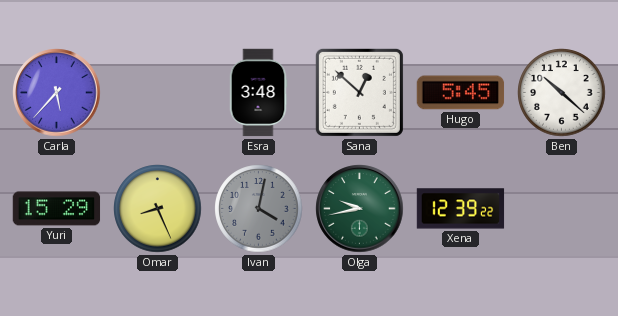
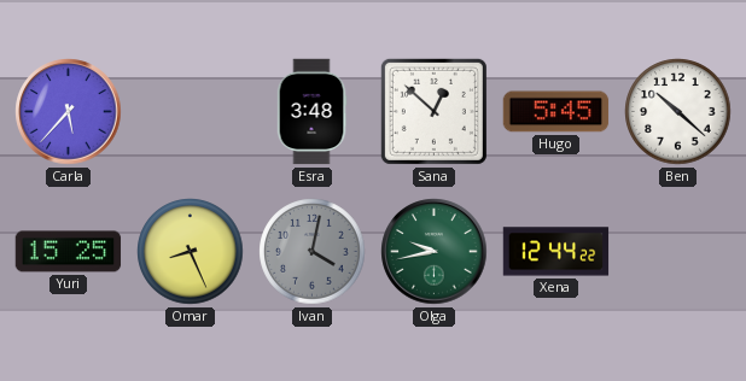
Yuri: 15:29 -> 15:25
Xena: 12:39 -> 12:44
